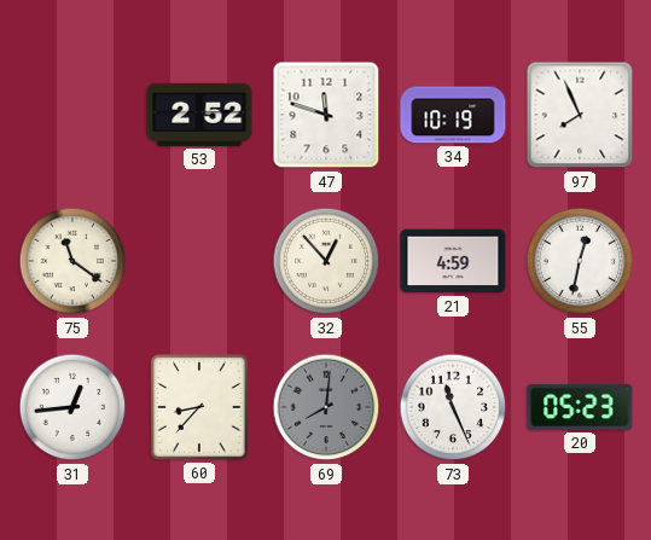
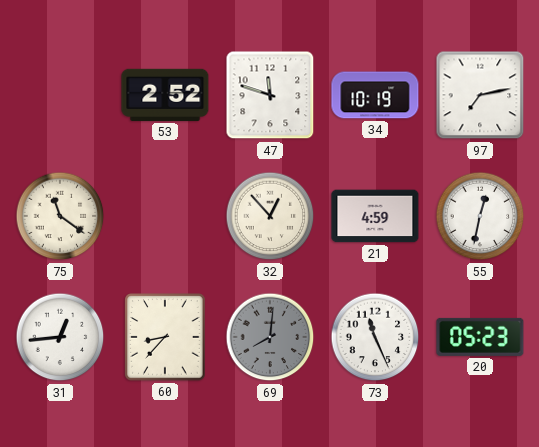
97: 7:56 -> 7:13
